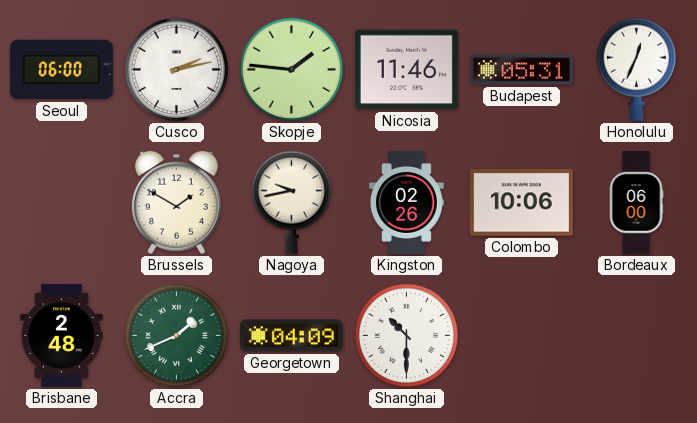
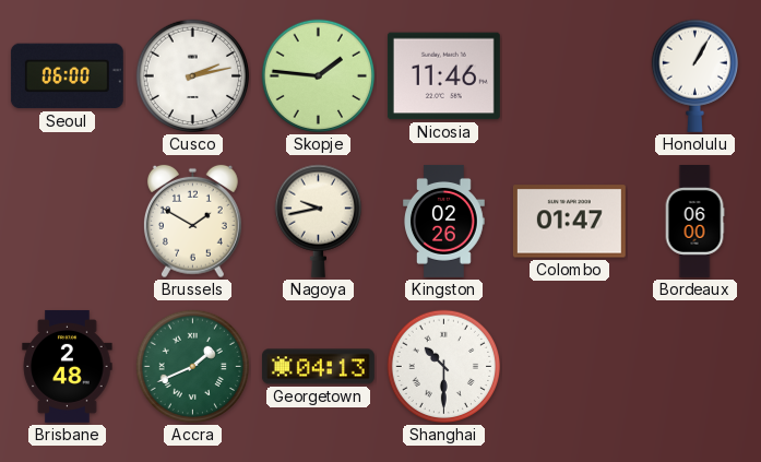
Budapest: 05:31 -> none
Honolulu: 12:34 -> 1:05
Colombo: 10:06 -> 01:47
Georgetown: 04:09 -> 04:13
